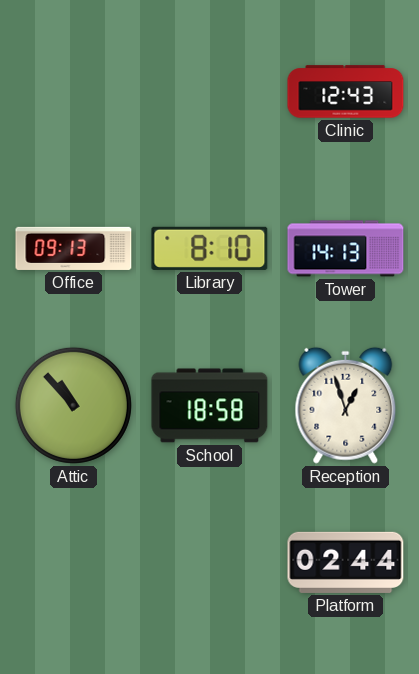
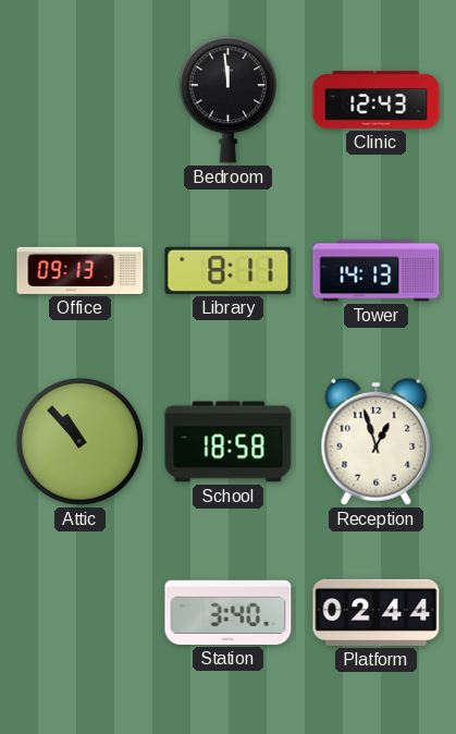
Bedroom: none -> 11:59
Library: 8:10 -> 8:11
Station: none -> 3:40
